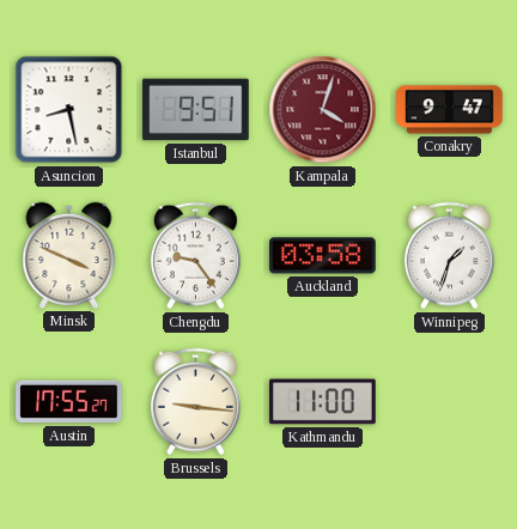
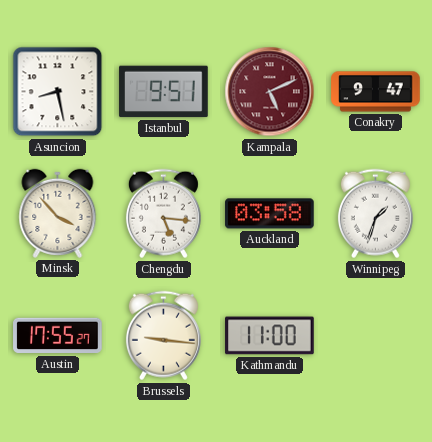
Kampala: 4:03 -> 5:11
Minsk: 3:49 -> 3:53
Chengdu: 9:24 -> 5:16
